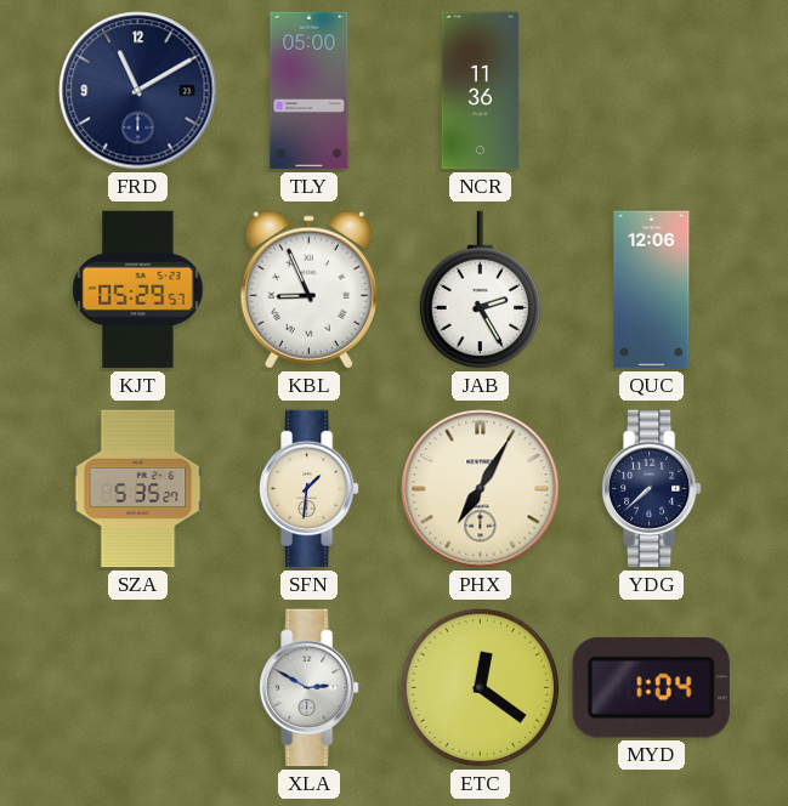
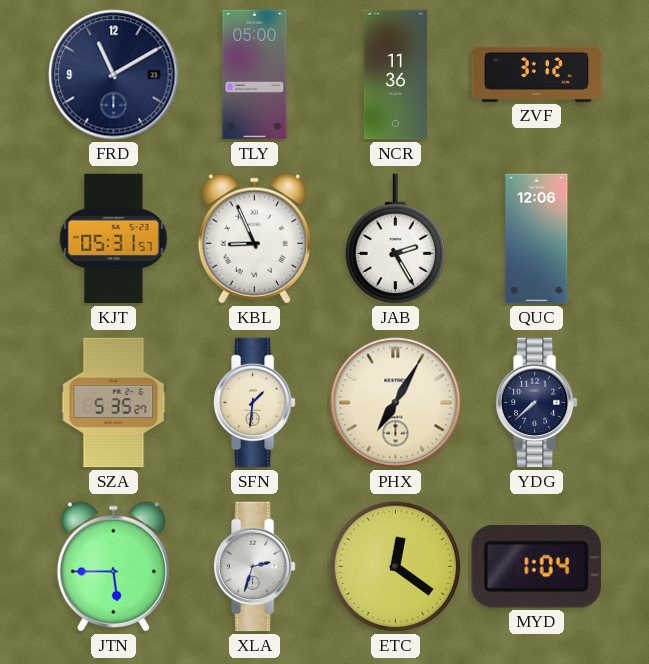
ZVF: none -> 3:12
KJT: 05:29 -> 05:31
JTN: none -> 5:45
XLA: 2:50 -> 2:33
